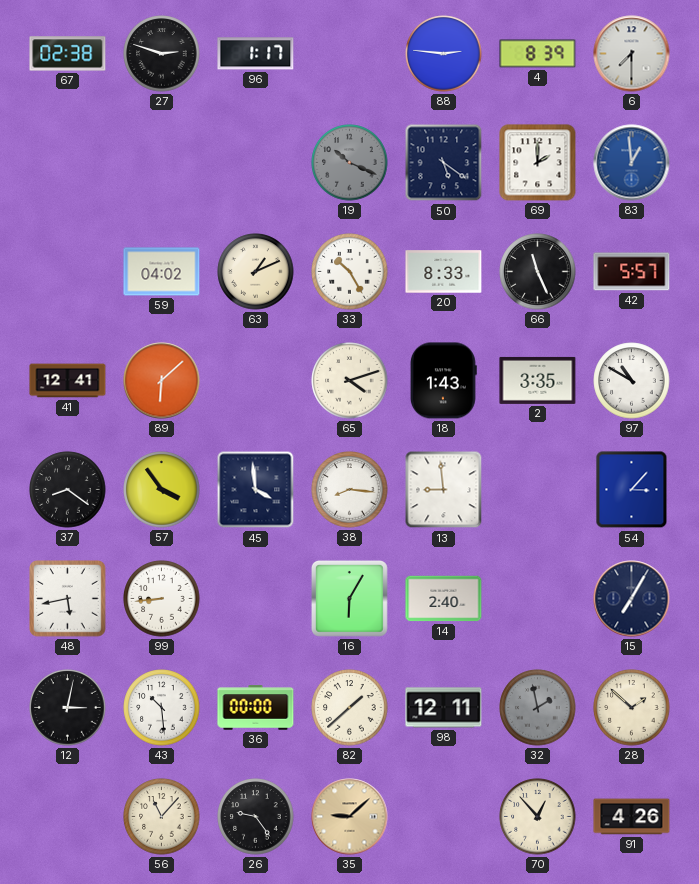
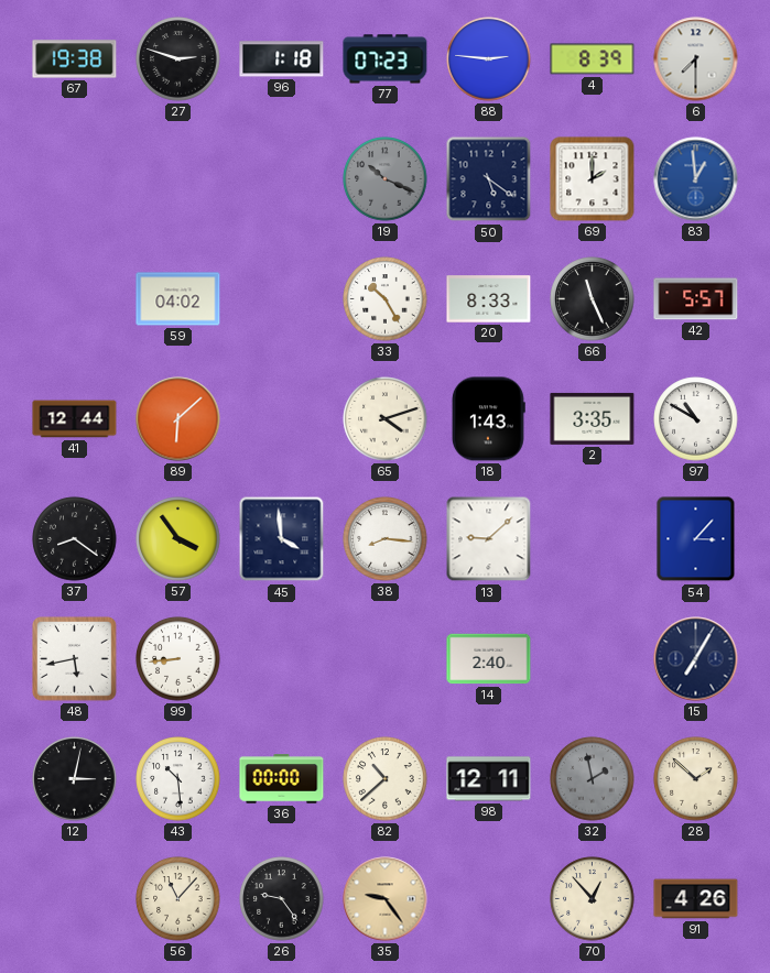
67: 02:38 -> 19:38
96: 1:17 -> 1:18
77: none -> 07:23
63: 1:11 -> none
41: 12:41 -> 12:44
13: 8:59 -> 9:08
16: 6:05 -> none
82: 1:38 -> 10:38
35: 9:08 -> 9:24
